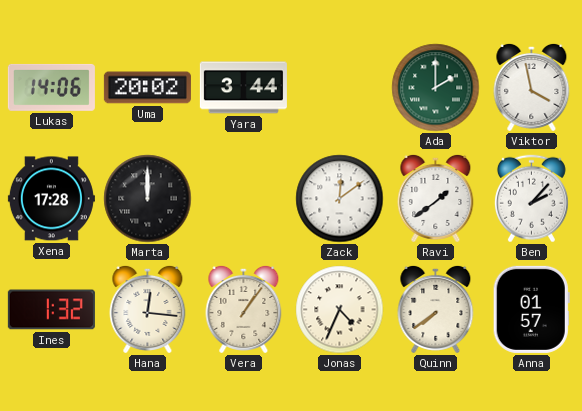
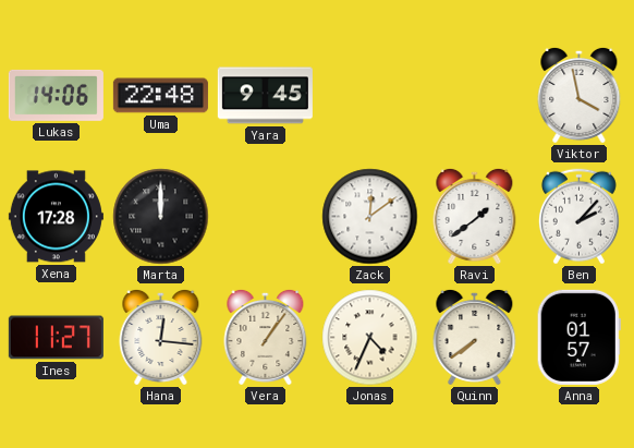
Uma: 20:02 -> 22:48
Yara: 3:44 -> 9:45
Ada: 2:00 -> none
Ines: 1:32 -> 11:27
